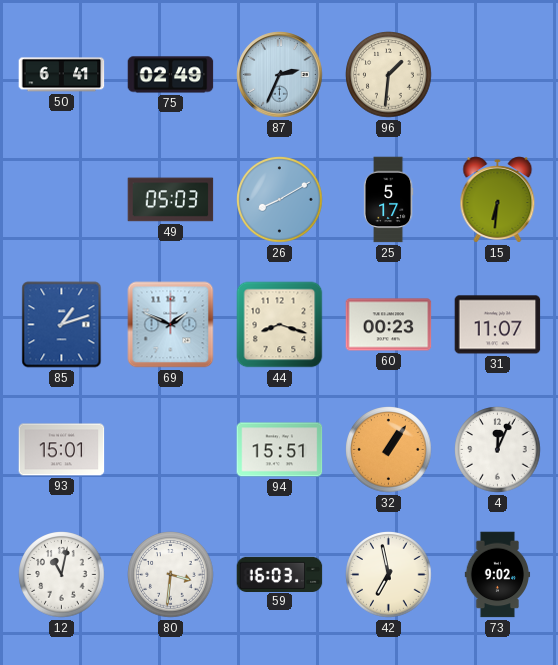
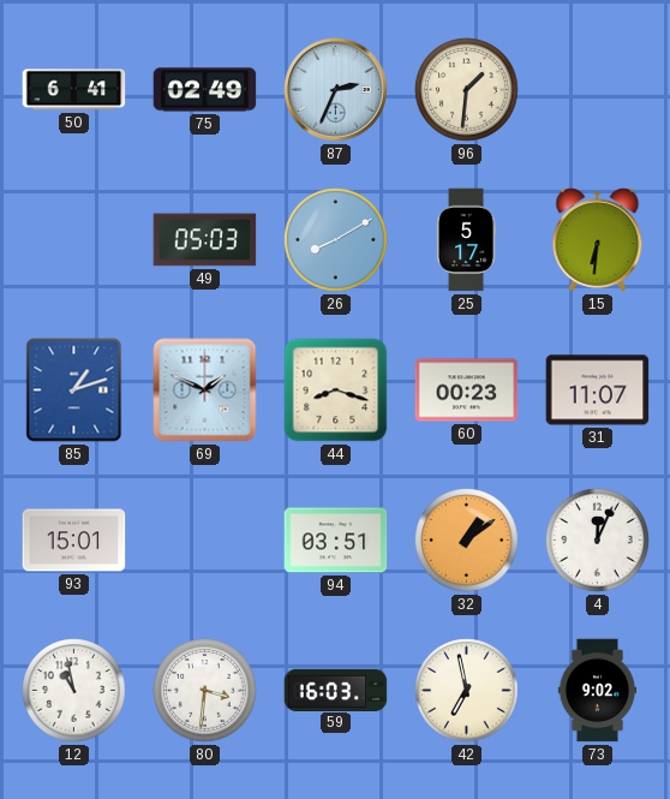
94: 15:51 -> 03:51
32: 1:06 -> 1:09
12: 11:02 -> 10:58
